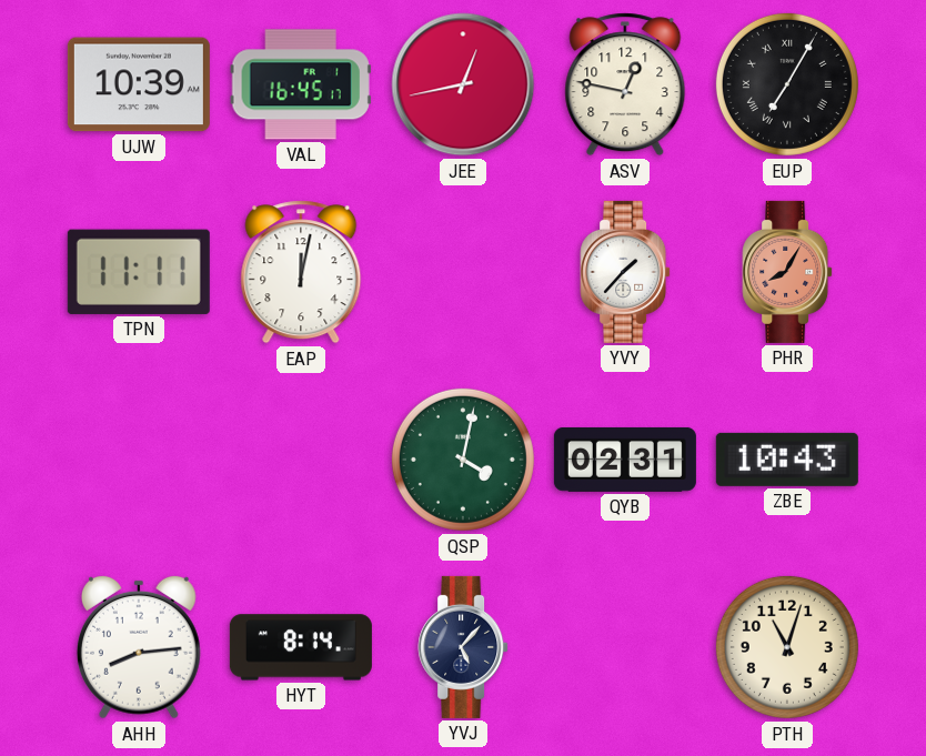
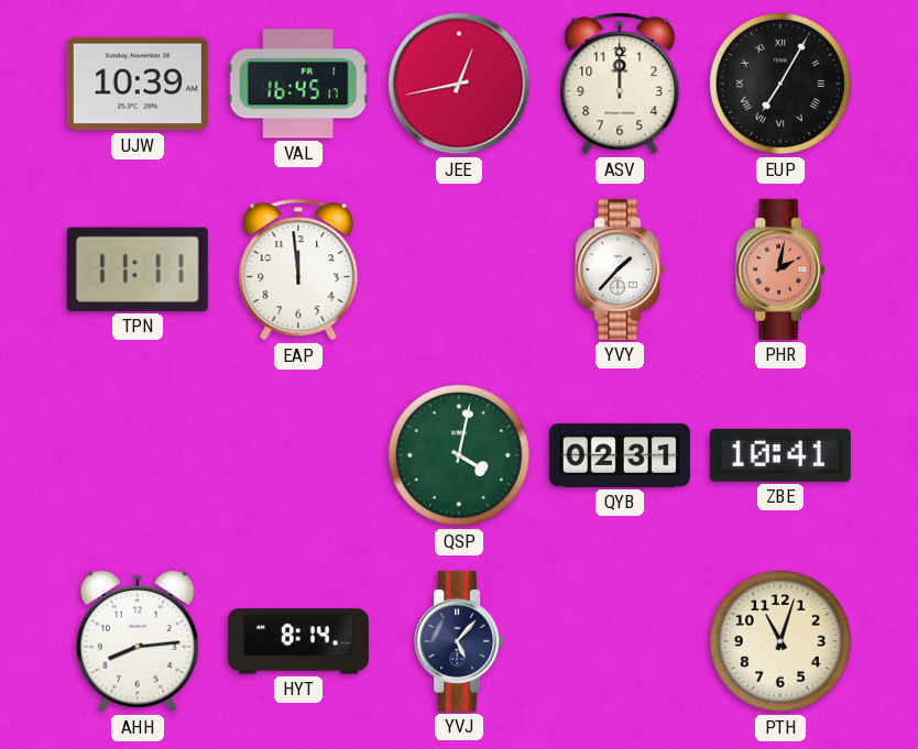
ASV: 12:47 -> 12:00
EAP: 12:02 -> 11:59
PHR: 8:05 -> 2:02
ZBE: 10:43 -> 10:41
